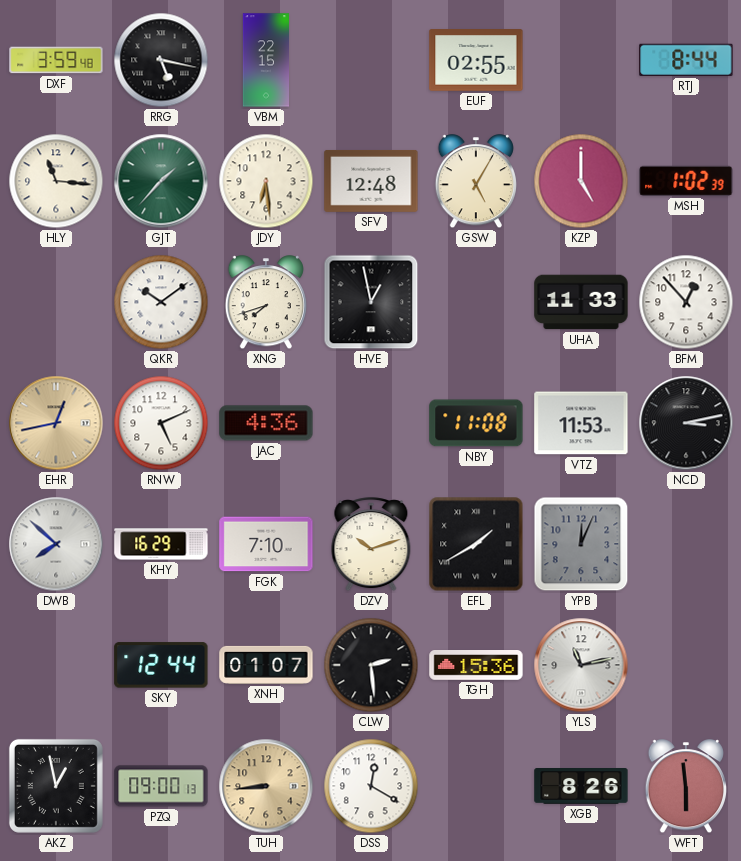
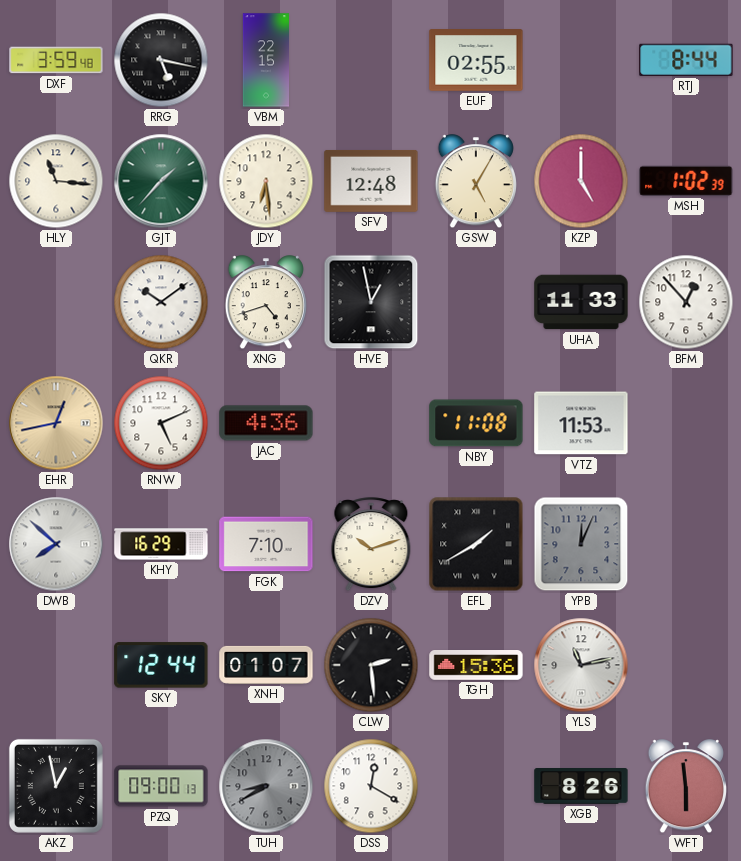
XNG: 7:42 -> 4:42
NCD: 3:13 -> none
TUH: 8:44 -> 8:40
TUH dial: champagne -> grey
